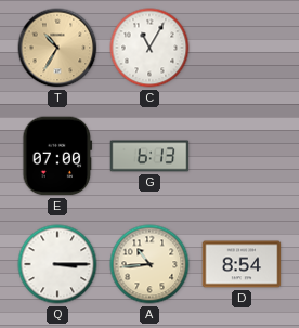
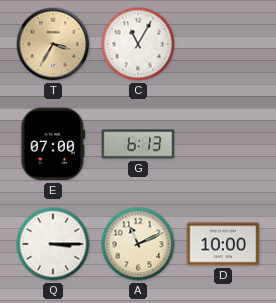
T: 10:35 -> 3:35
A: 10:44 -> 11:11
D: 8:54 -> 10:00
